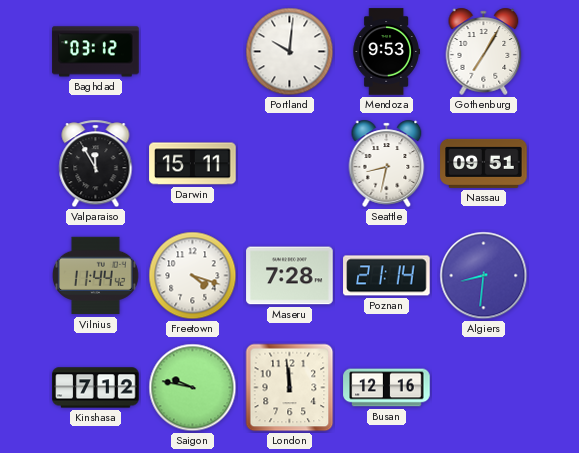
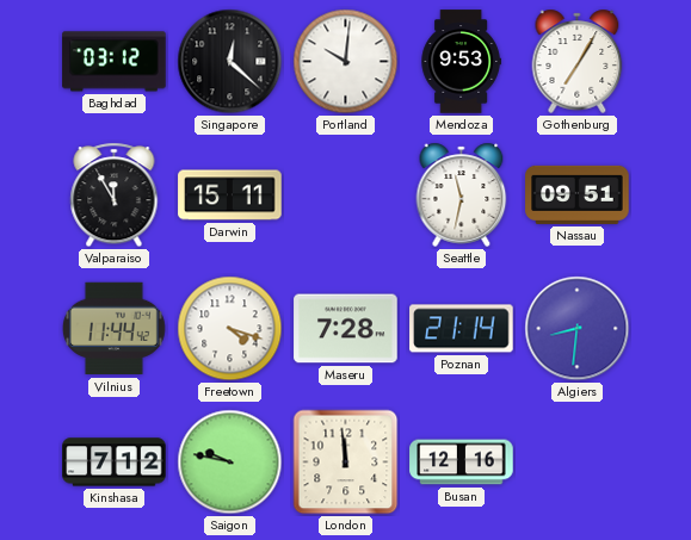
Singapore: none -> 12:22
Seattle: 8:32 -> 11:32
